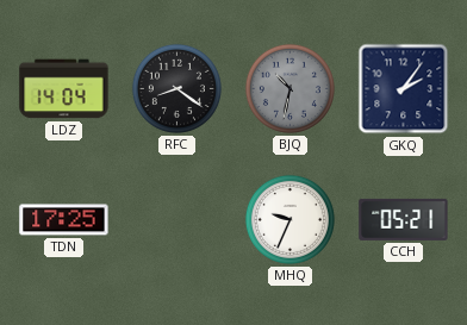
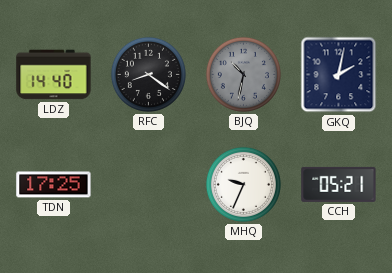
LDZ: 14:04 -> 14:40
GKQ: 2:06 -> 2:02
